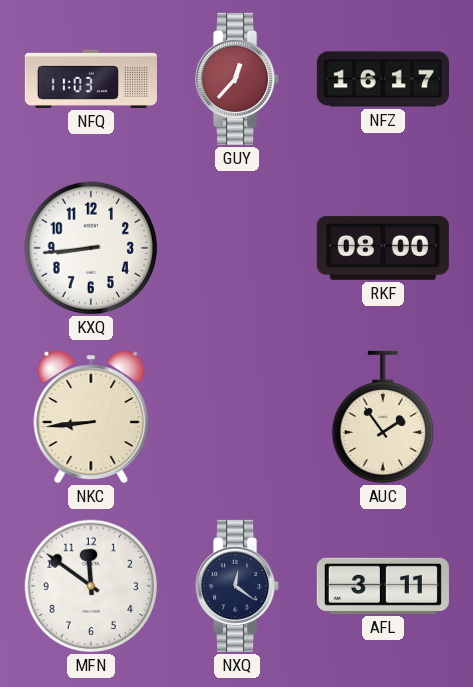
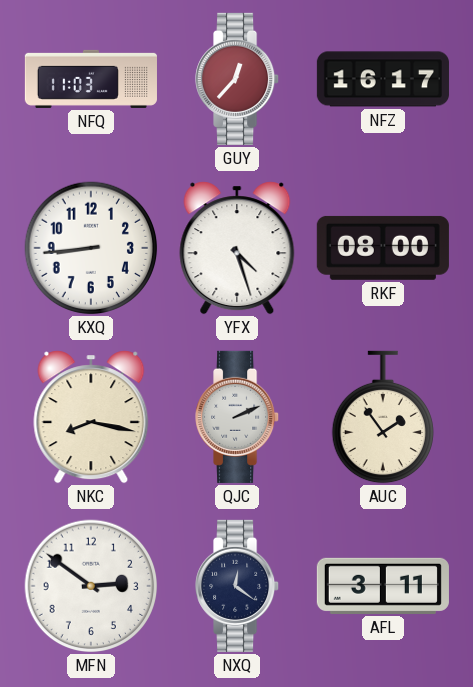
YFX: none -> 4:27
NKC: 8:44 -> 8:17
QJC: none -> 2:11
MFN: 11:51 -> 2:51
